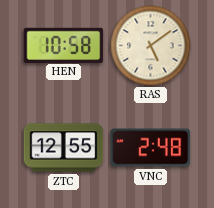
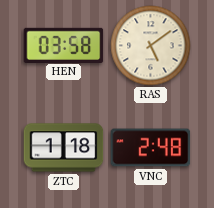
HEN: 10:58 -> 03:58
ZTC: 12:55 -> 1:18
